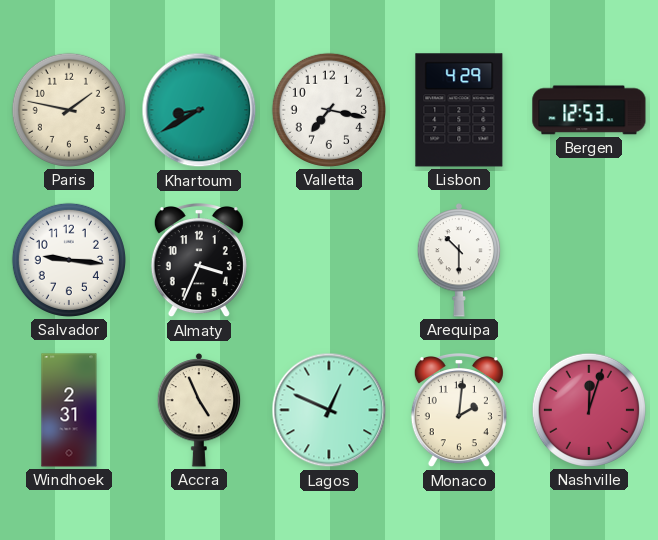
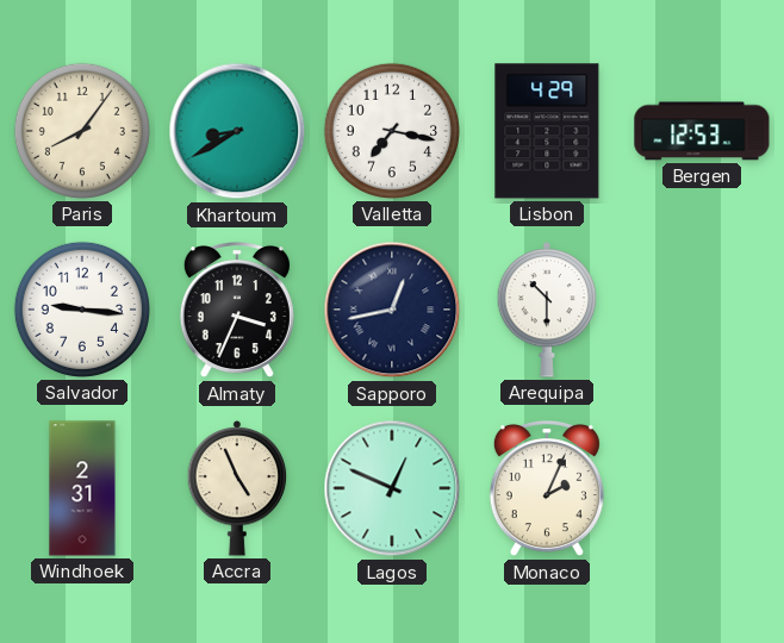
Paris: 1:47 -> 8:06
Sapporo: none -> 12:43
Monaco: 2:01 -> 2:04
Nashville: 12:03 -> none
